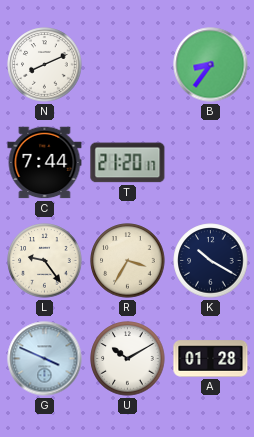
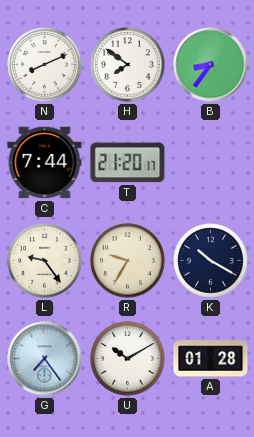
H: none -> 7:51
R: 3:35 -> 9:35
G: 3:49 -> 7:24
